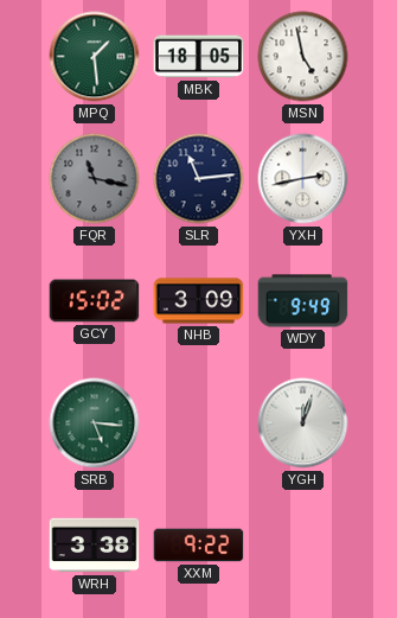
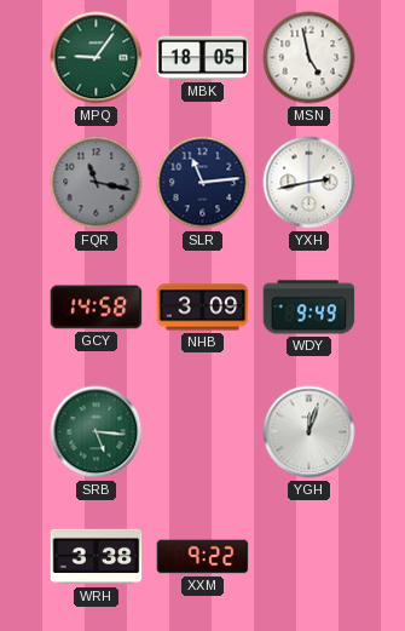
MPQ: 1:29 -> 9:06
GCY: 15:02 -> 14:58
